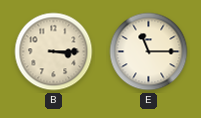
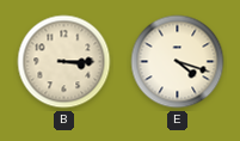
E: 11:15 -> 4:18
